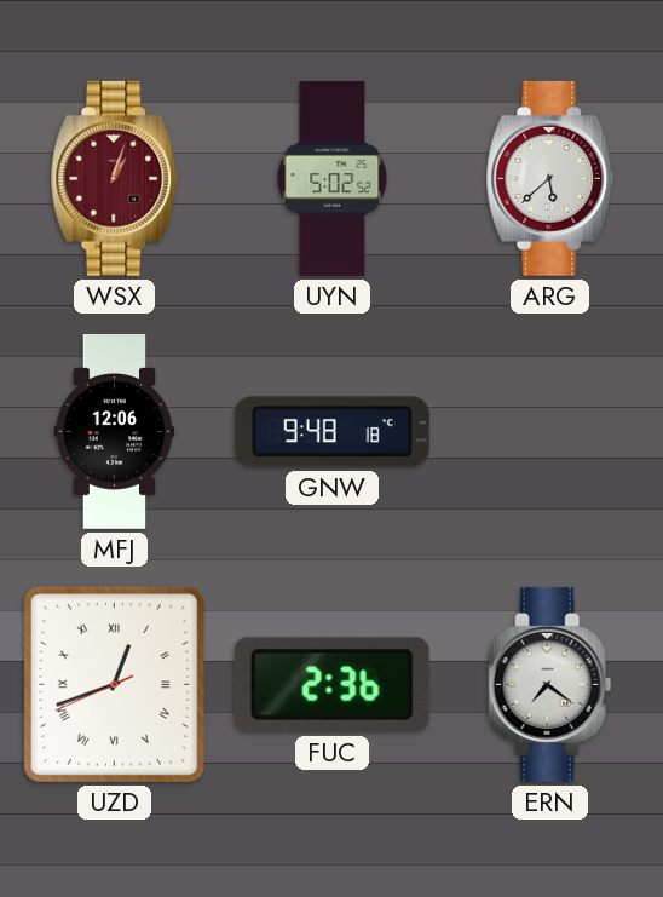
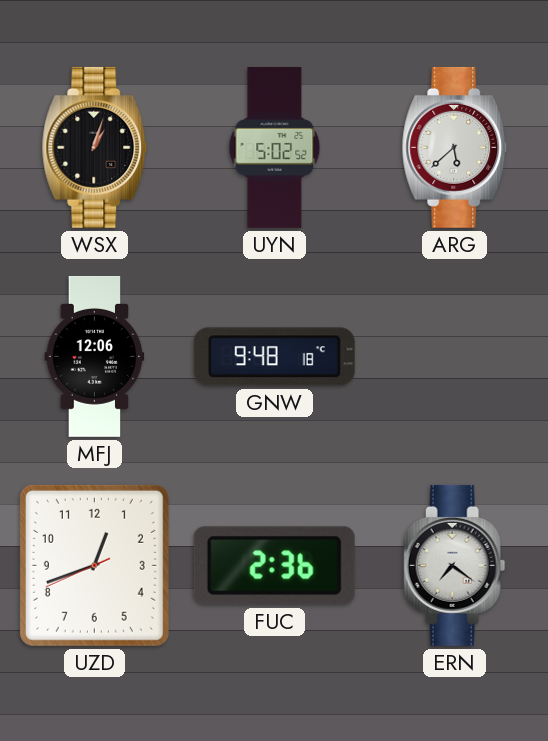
WSX dial: burgundy -> black
UZD numerals: Roman -> Arabic
